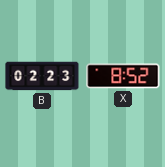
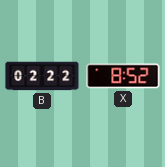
B: 02:23 -> 02:22
